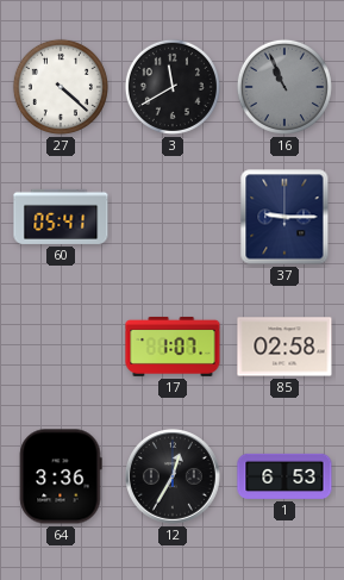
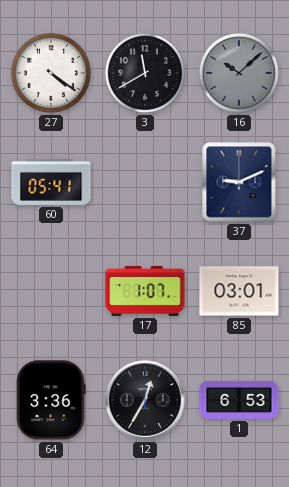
27: 4:22 -> 4:21
16: 10:56 -> 10:08
37: 9:15 -> 9:11
85: 02:58 -> 03:01
